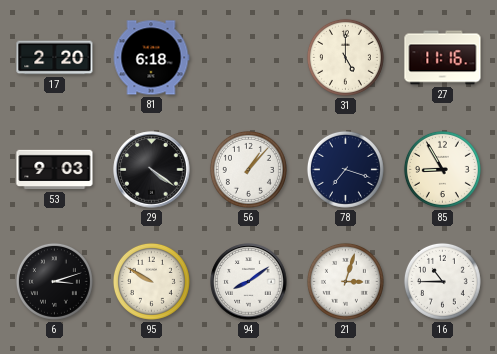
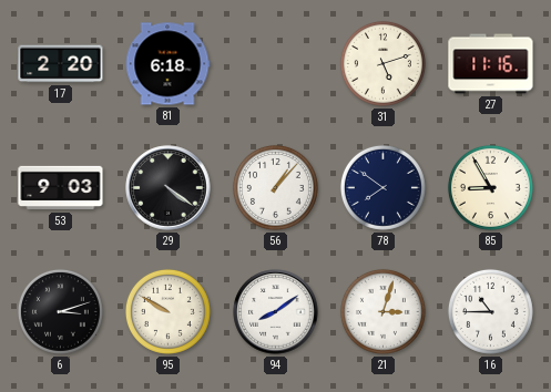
31: 5:00 -> 5:12
78: 7:18 -> 7:51
